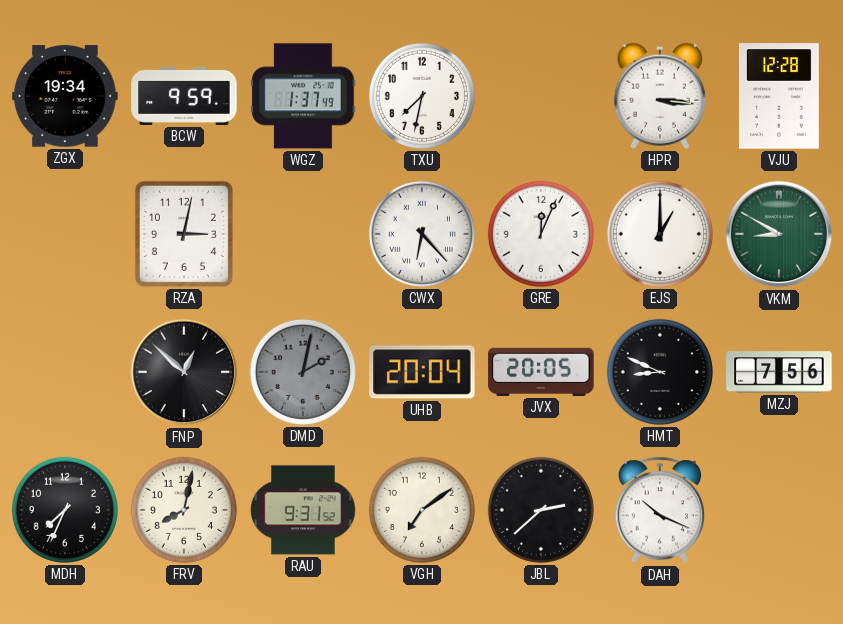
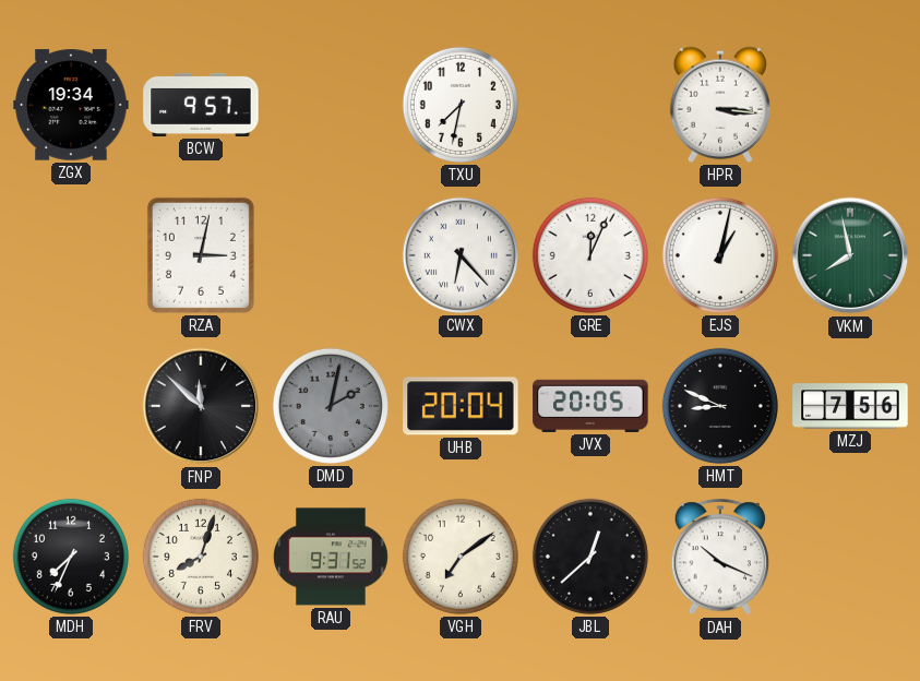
BCW: 9:59 -> 9:57
WGZ: 1:37 -> none
VJU: 12:28 -> none
EJS: 1:00 -> 1:02
VKM: 8:50 -> 7:58
FNP: 12:52 -> 11:52
FRV: 8:02 -> 8:03
JBL: 2:38 -> 12:38
